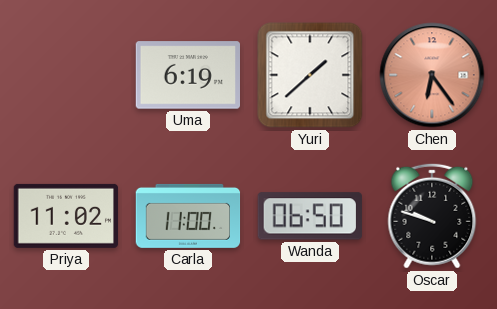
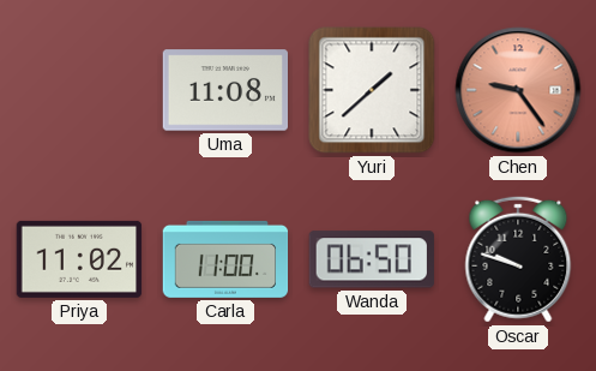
Uma: 6:19 -> 11:08
Chen: 6:24 -> 9:24
